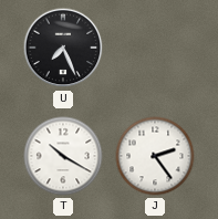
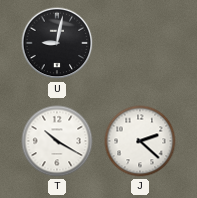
U: 7:26 -> 9:02
J: 2:24 -> 2:22
